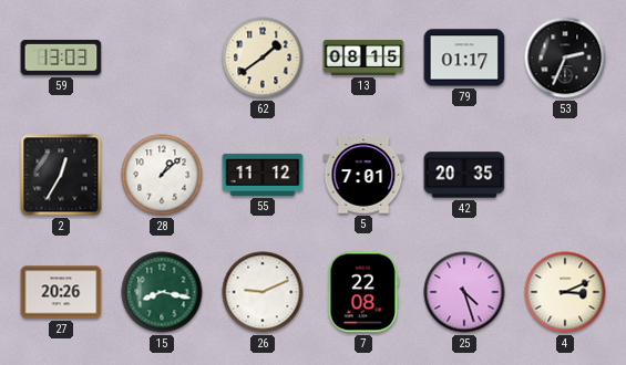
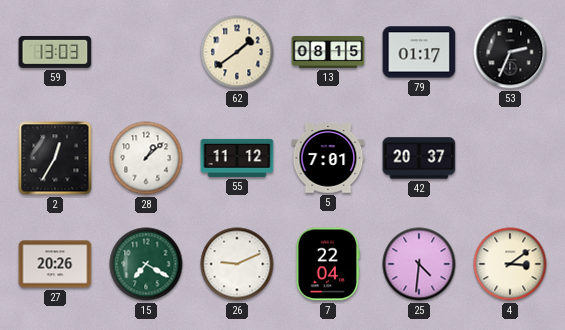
42: 20:35 -> 20:37
15: 8:17 -> 7:20
7: 22:08 -> 22:04
25: 4:27 -> 4:31
4: 3:11 -> 3:09
